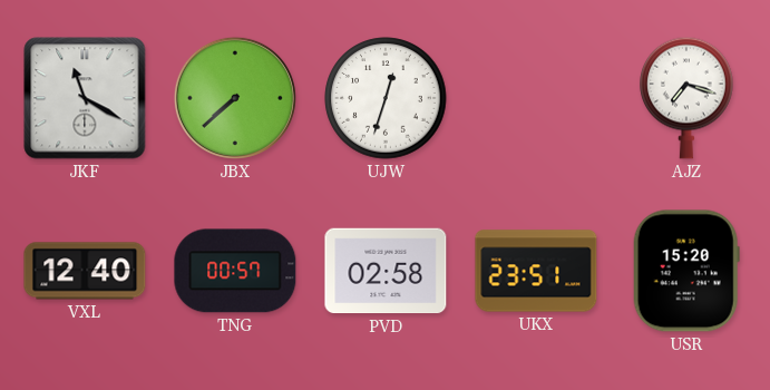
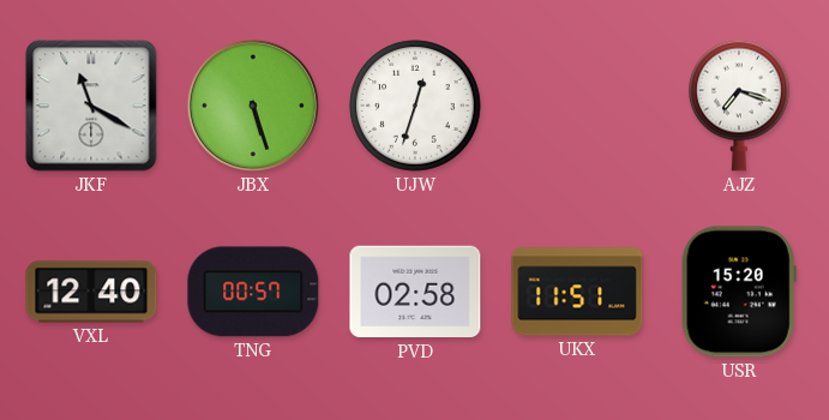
JBX: 7:38 -> 5:27
UKX: 23:51 -> 11:51
